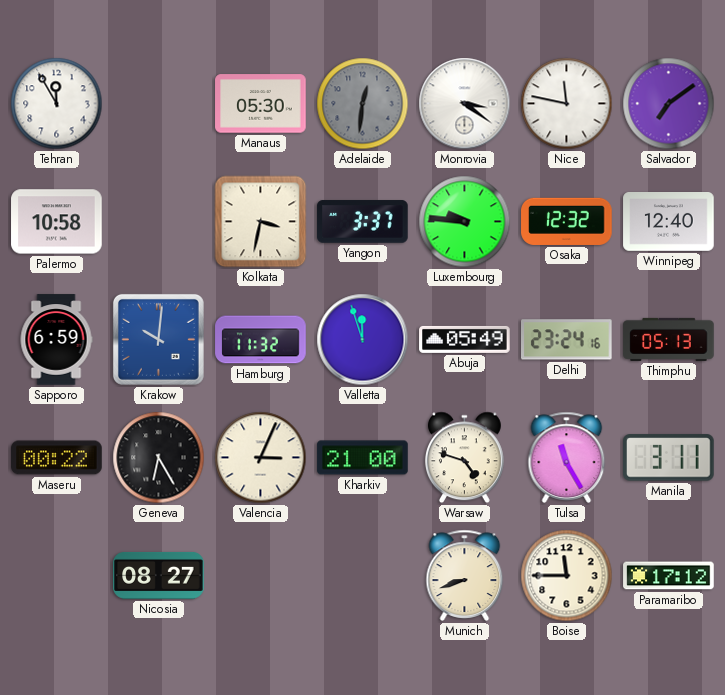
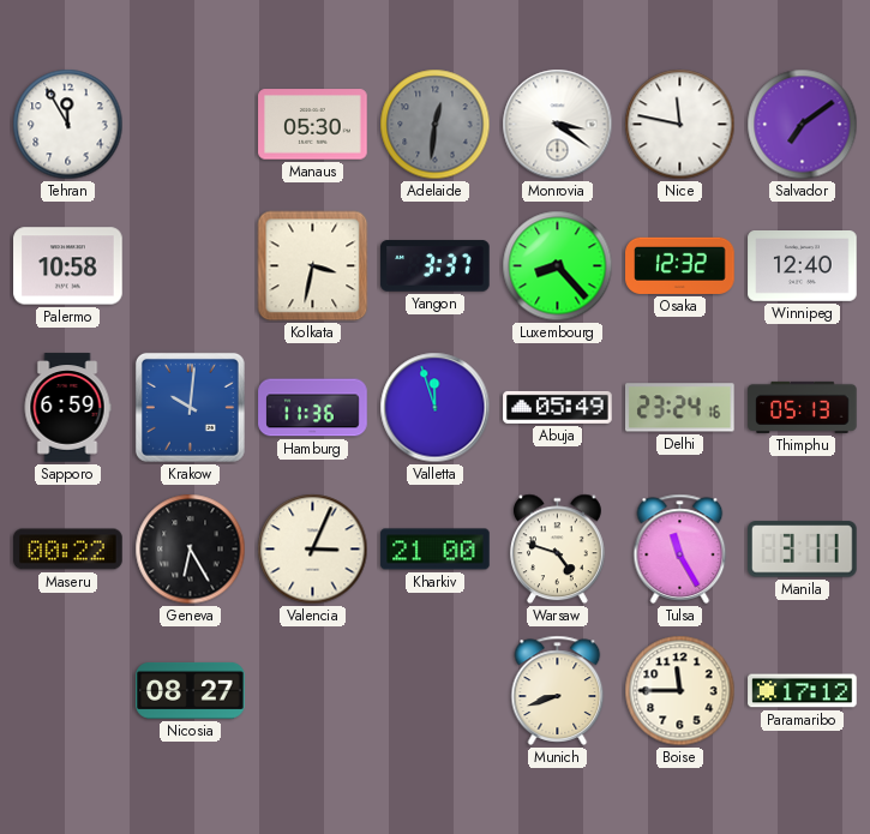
Luxembourg: 9:46 -> 8:23
Hamburg: 11:32 -> 11:36
